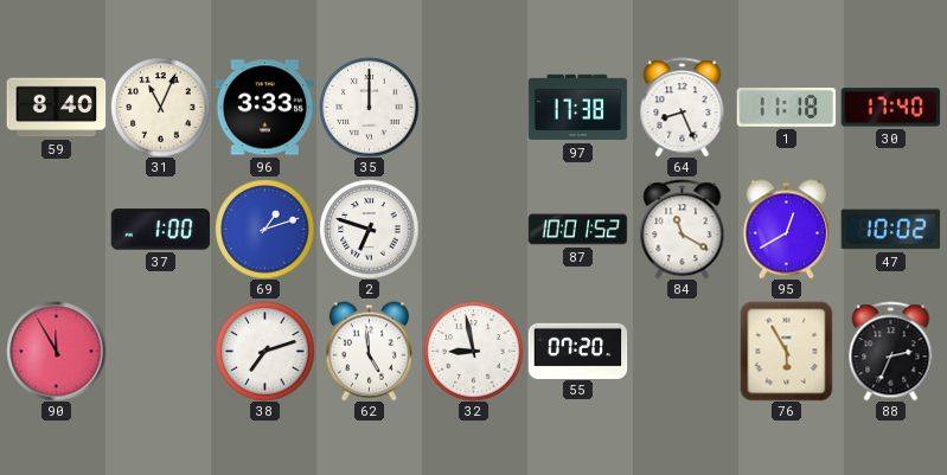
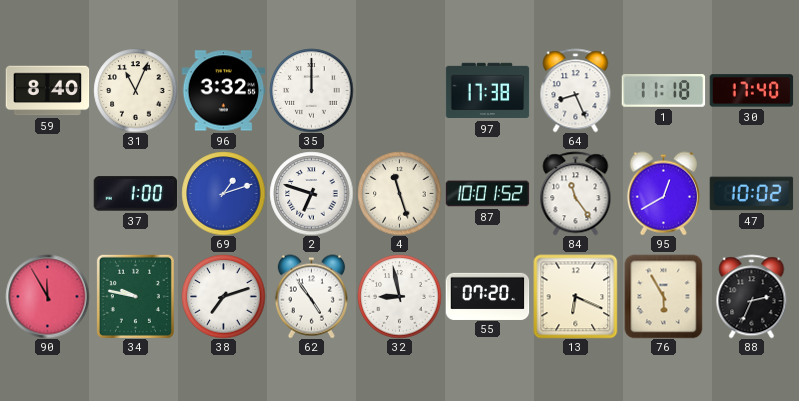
96: 3:33 -> 3:32
4: none -> 11:27
84: 11:20 -> 11:24
34: none -> 9:47
62: 4:59 -> 4:54
13: none -> 6:19
